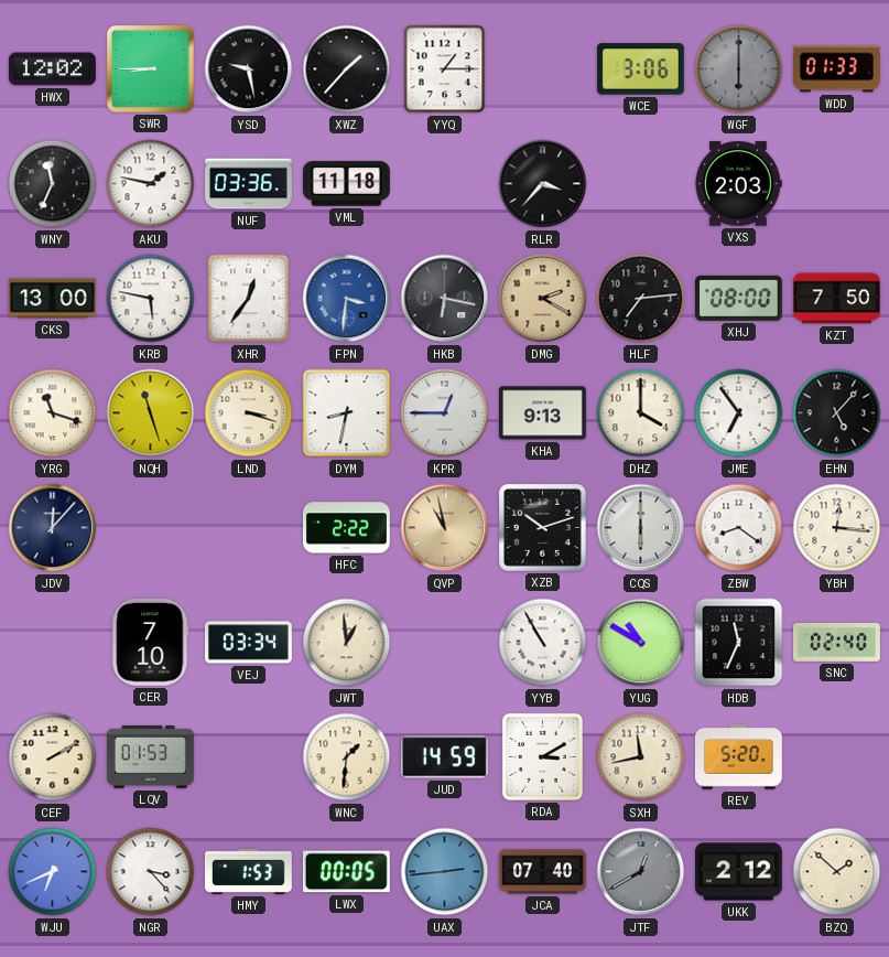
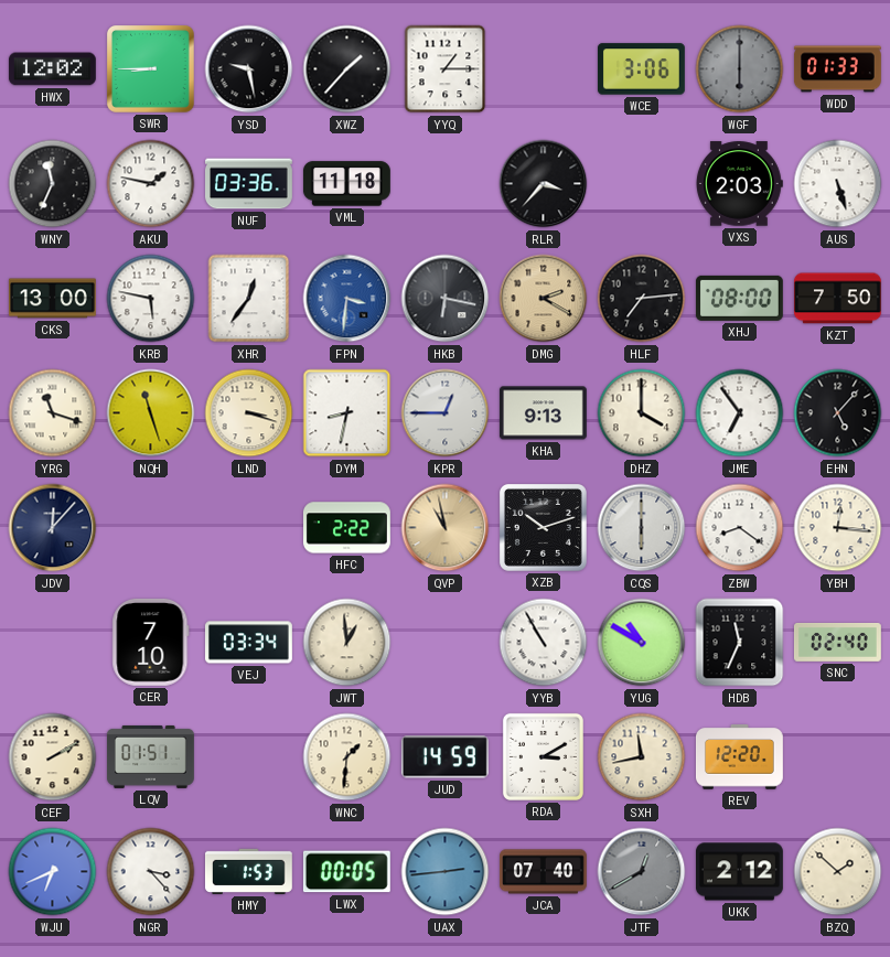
AUS: none -> 5:27
LQV: 01:53 -> 01:51
REV: 5:20 -> 12:20
